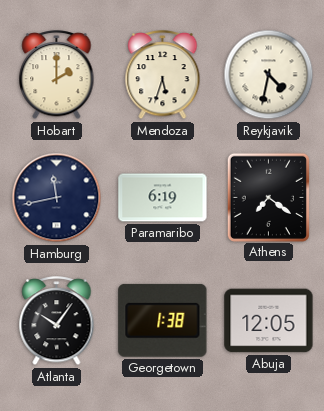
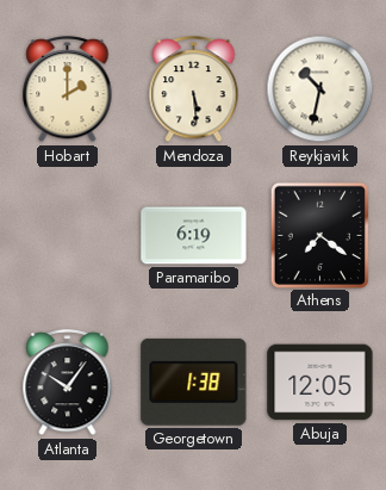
Mendoza: 5:33 -> 5:29
Reykjavik: 4:32 -> 10:32
Hamburg: 11:43 -> none
